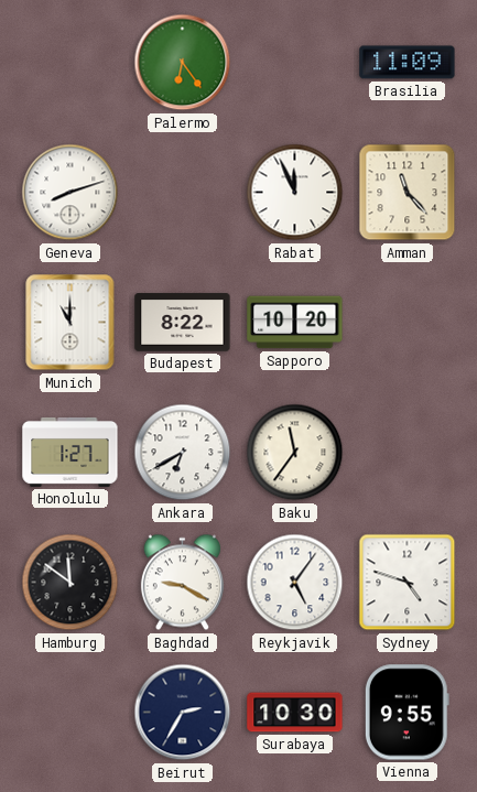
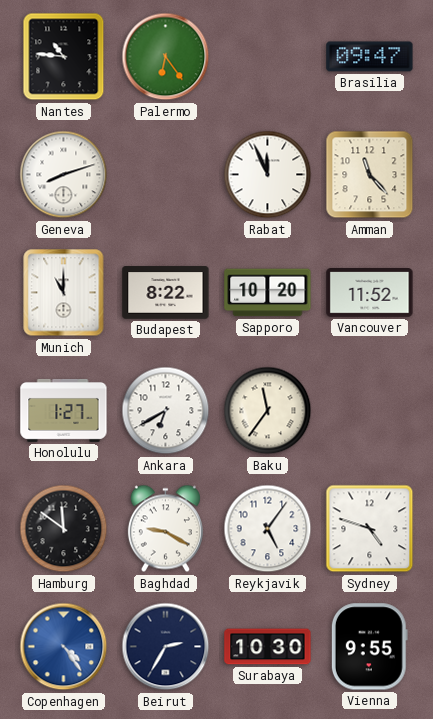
Nantes: none -> 10:46
Brasilia: 11:09 -> 09:47
Vancouver: none -> 11:52
Copenhagen: none -> 4:24
